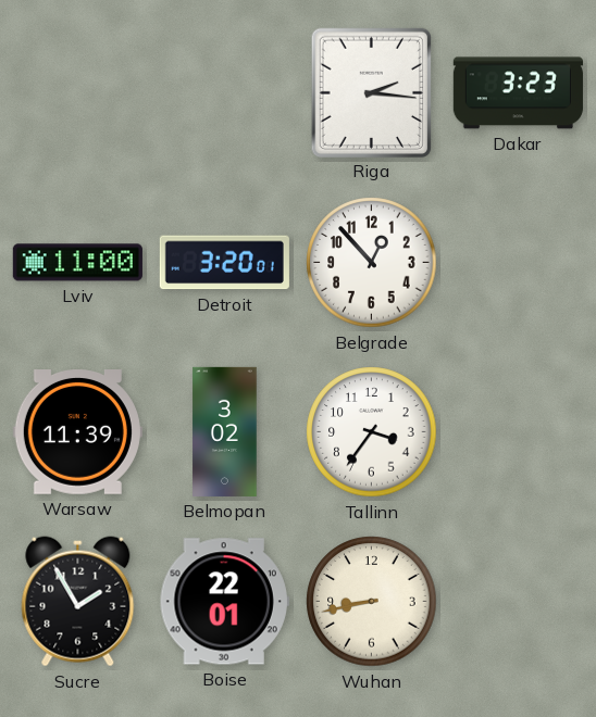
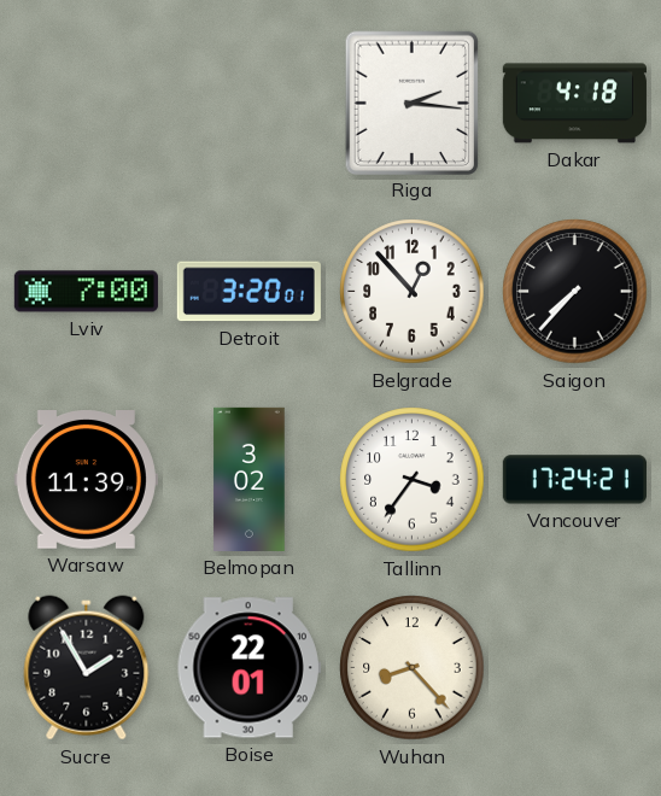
Dakar: 3:23 -> 4:18
Lviv: 11:00 -> 7:00
Saigon: none -> 7:37
Vancouver: none -> 17:24
Wuhan: 8:43 -> 8:23
